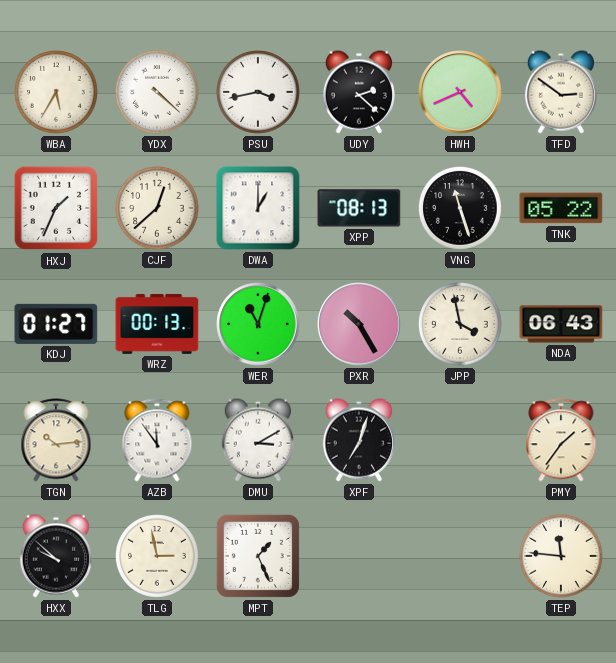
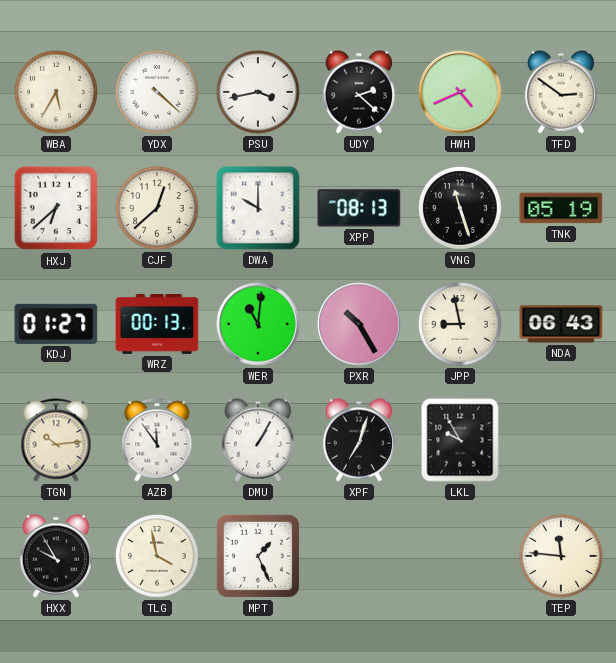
HXJ: 1:34 -> 6:38
DWA: 1:00 -> 10:00
TNK: 05:22 -> 05:19
WER: 11:03 -> 11:01
JPP: 3:58 -> 8:58
DMU: 3:10 -> 1:05
LKL: none -> 9:55
PMY: 1:36 -> none
HXX: 9:52 -> 9:55
TLG: 2:58 -> 3:58
